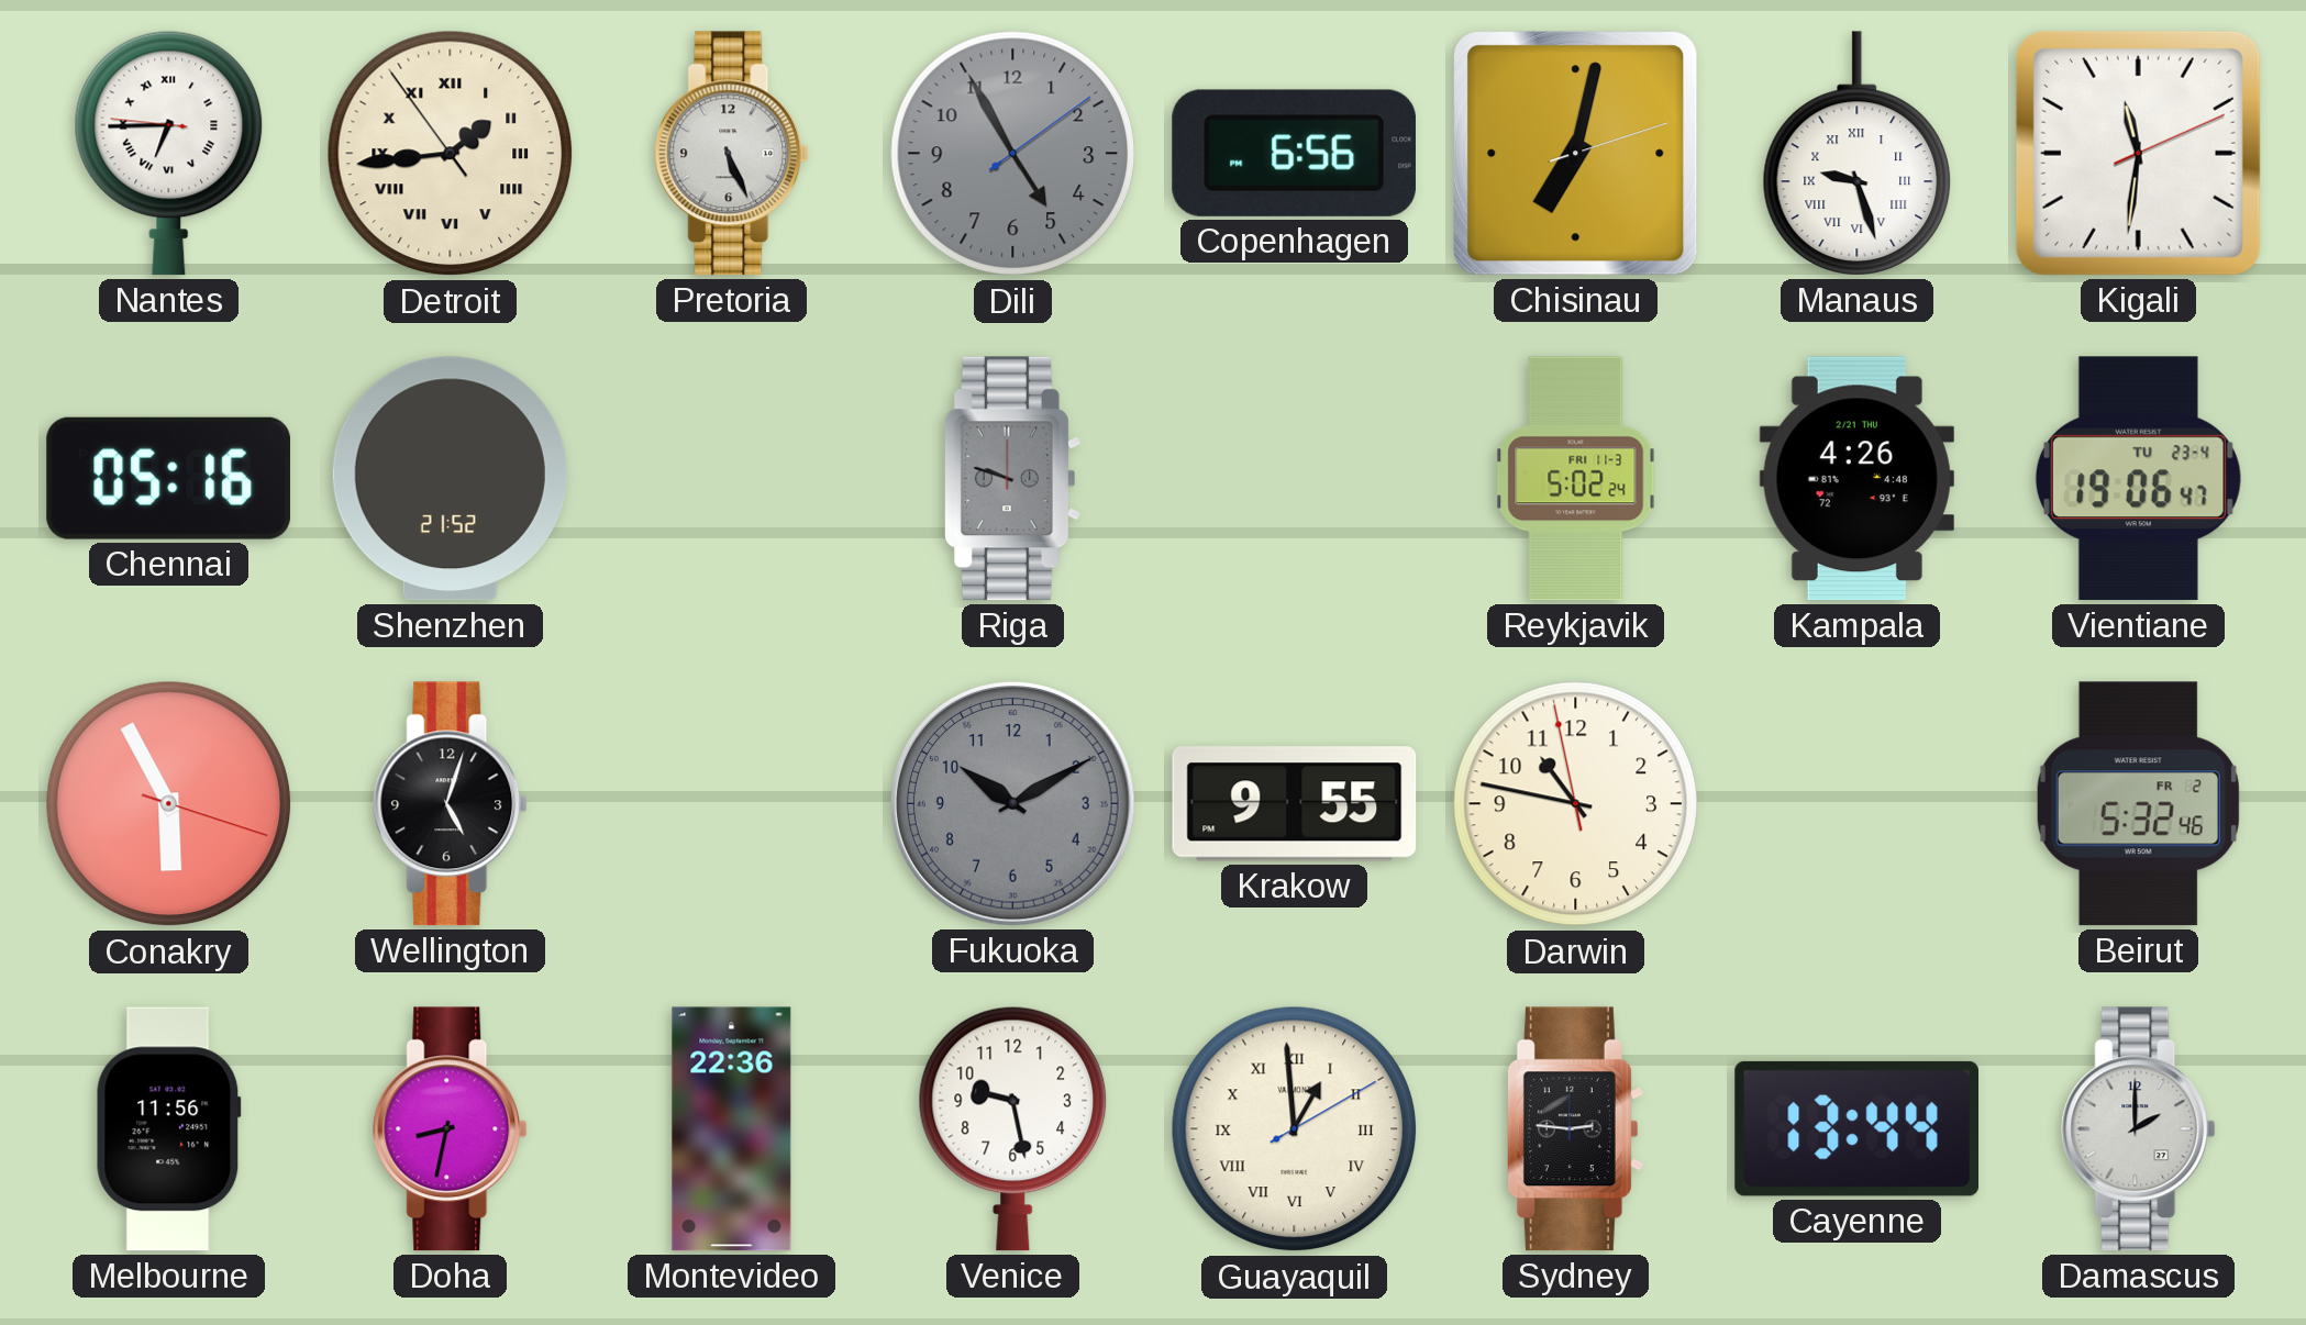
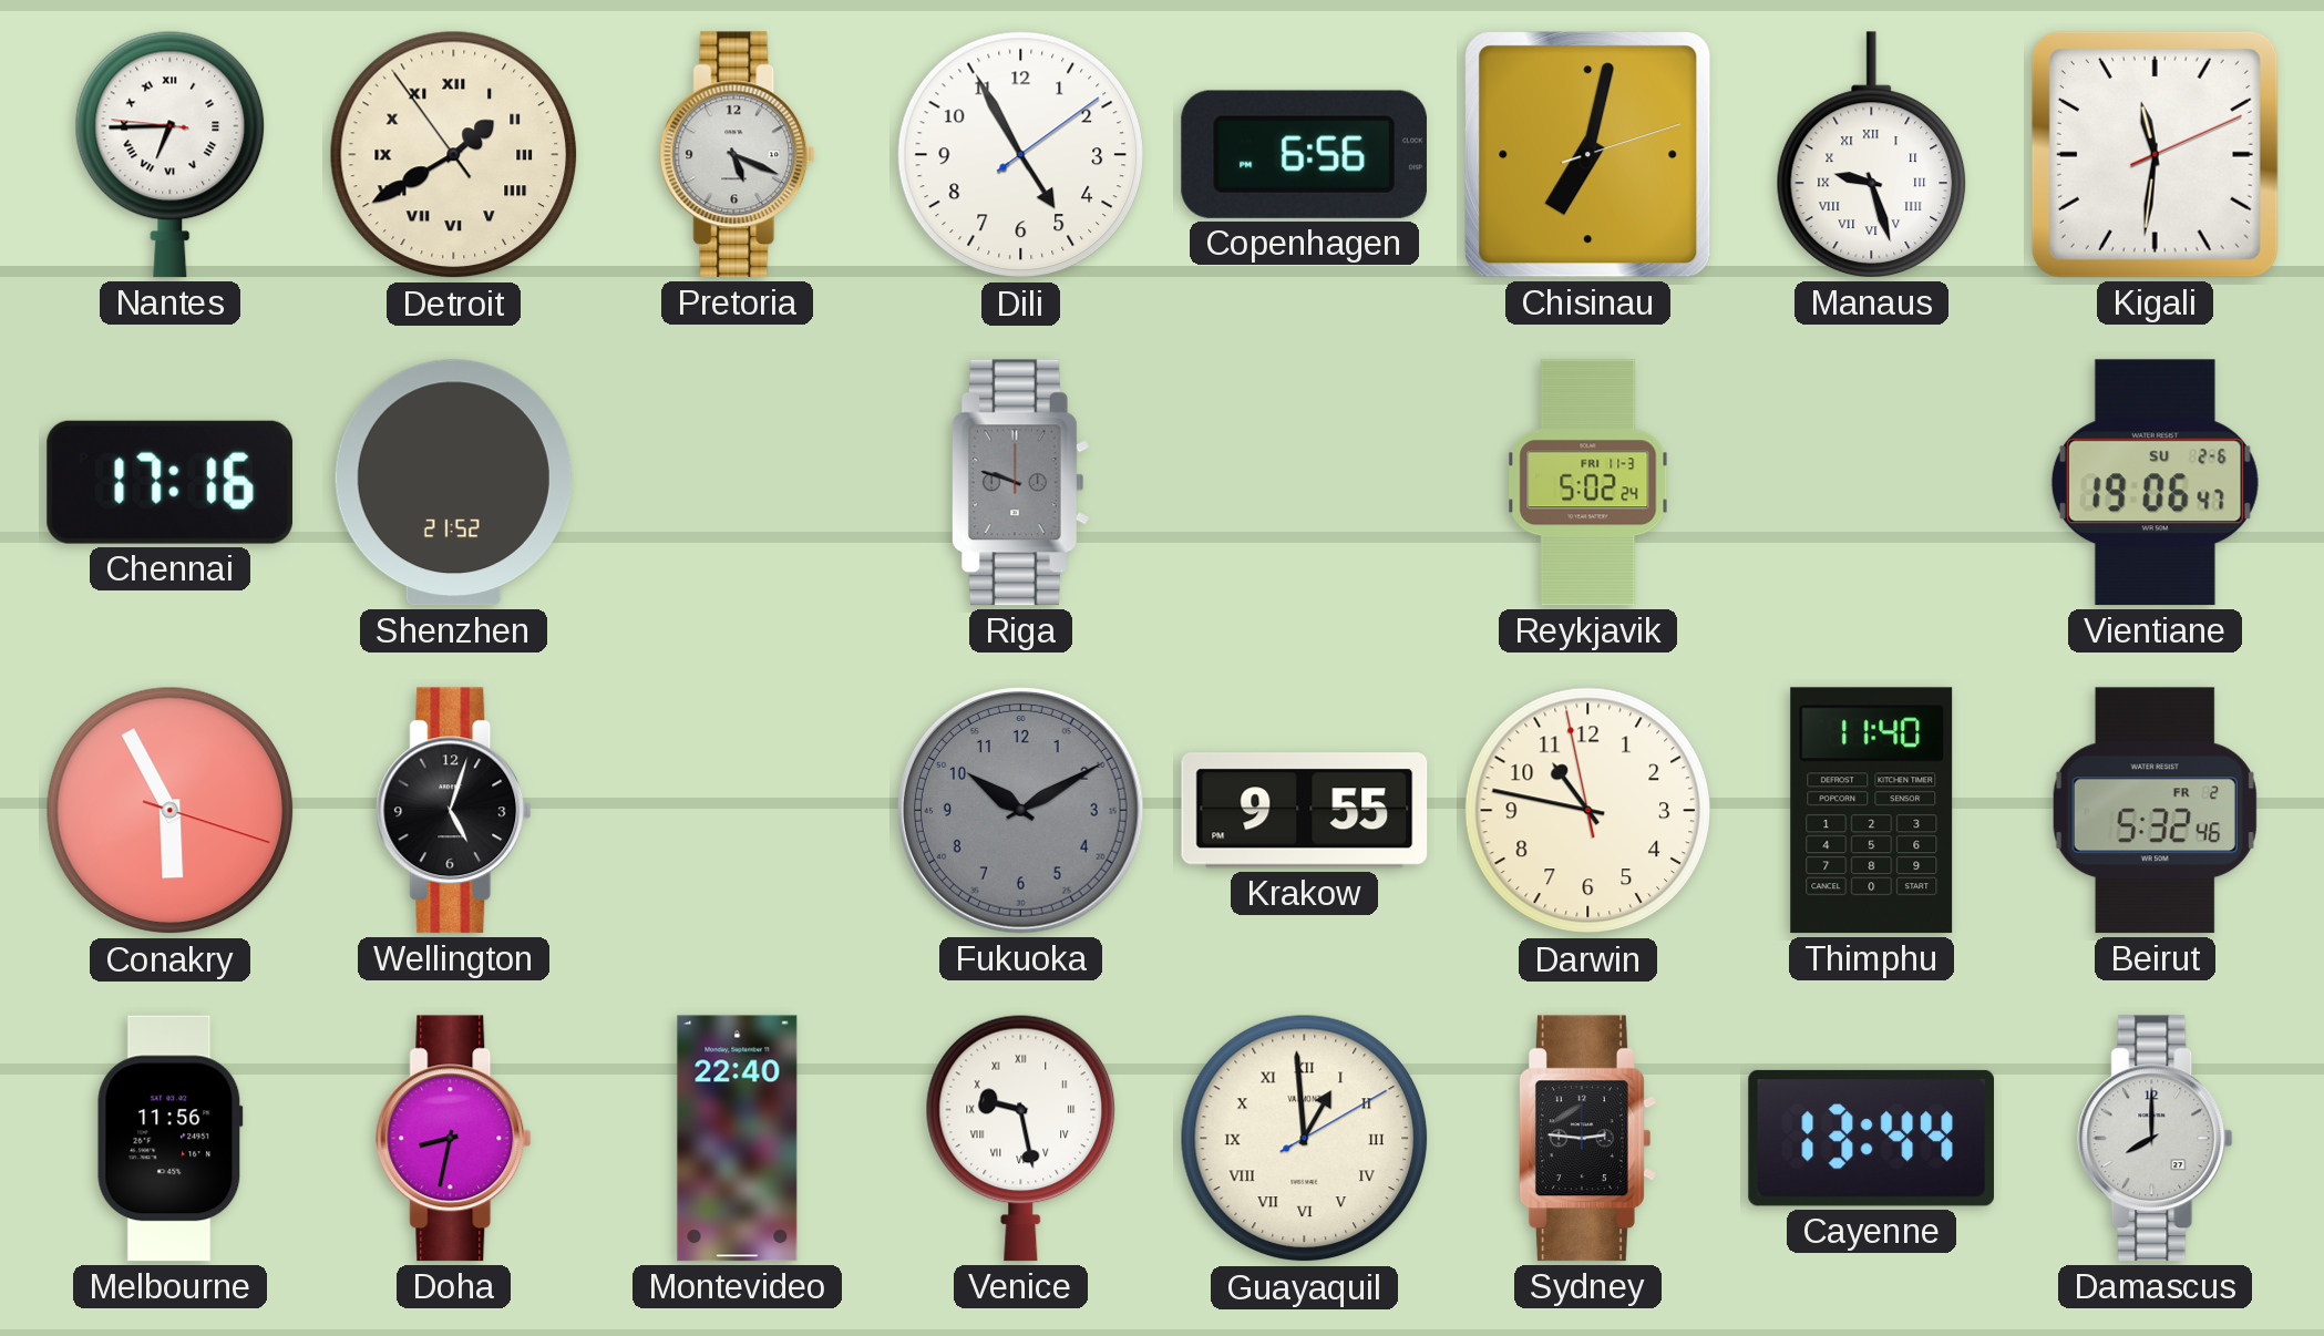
Detroit: 1:43 -> 1:39
Pretoria: 5:26 -> 5:19
Dili dial: grey -> white
Chennai: 05:16 -> 17:16
Kampala: 4:26 -> none
Vientiane date: TU 23-4 -> SU 2-6
Thimphu: none -> 11:40
Montevideo: 22:36 -> 22:40
Venice numerals: Arabic -> Roman
Damascus: 2:00 -> 8:00
